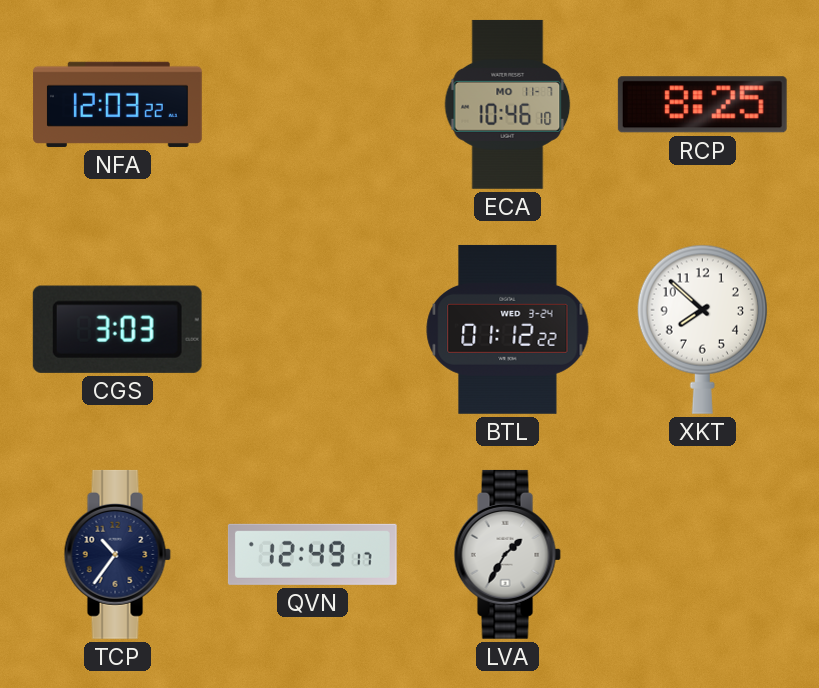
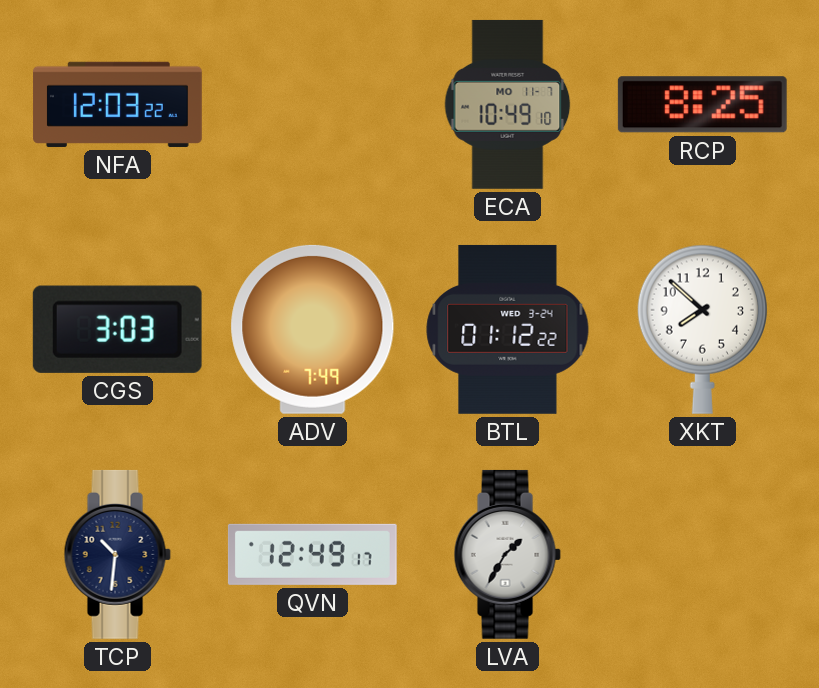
ECA: 10:46 -> 10:49
ADV: none -> 7:49
TCP: 10:36 -> 10:31
